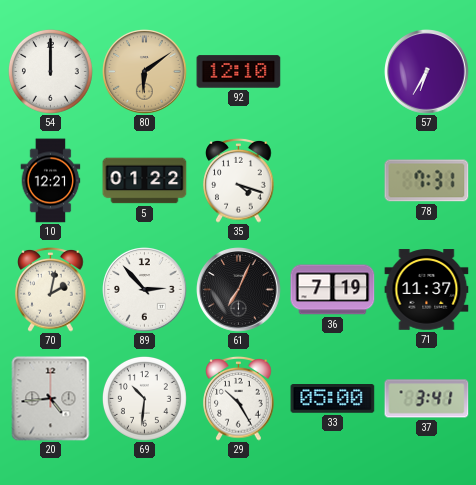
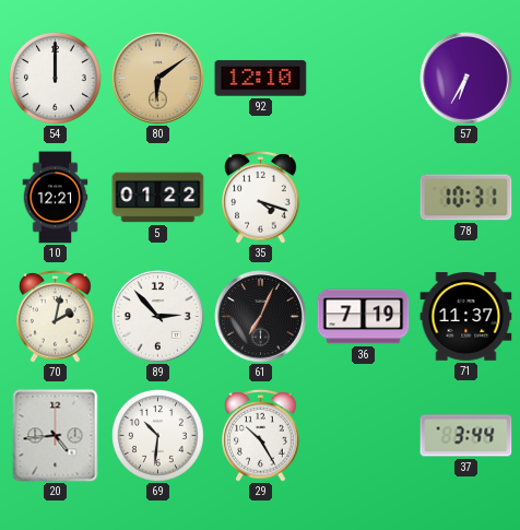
78: 7:31 -> 10:31
33: 05:00 -> none
37: 3:41 -> 3:44
